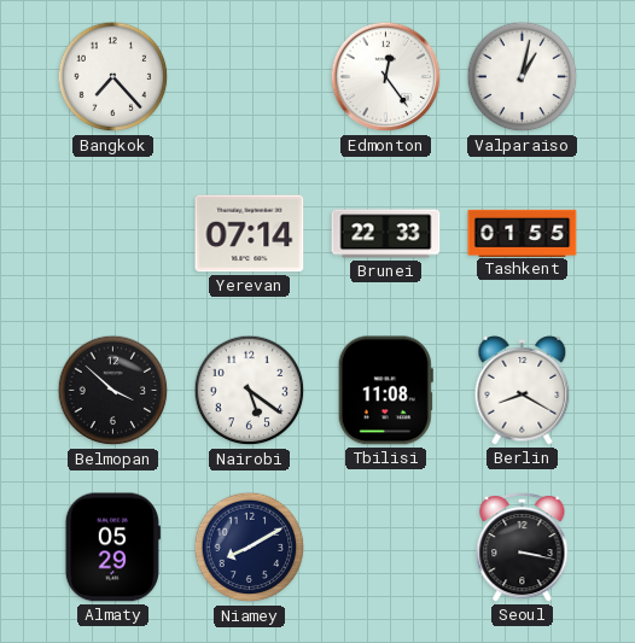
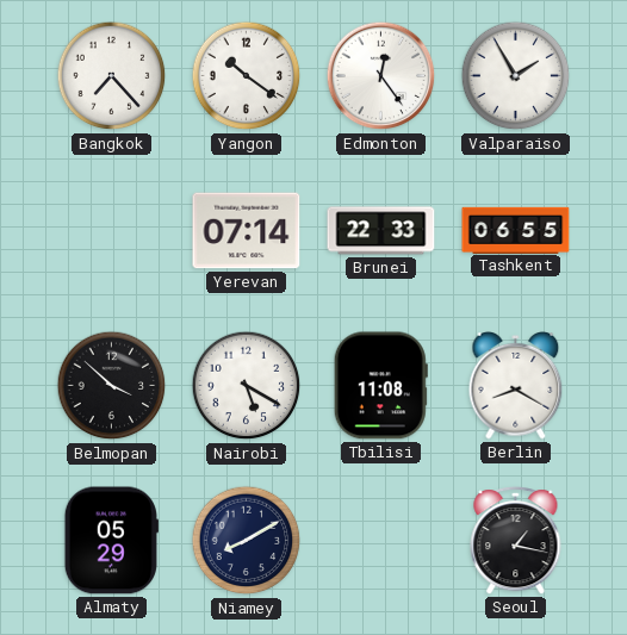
Yangon: none -> 10:21
Valparaiso: 1:02 -> 1:55
Tashkent: 01:55 -> 06:55
Nairobi: 5:21 -> 5:20
Seoul: 3:17 -> 1:17
